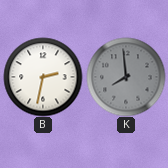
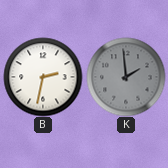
K: 7:59 -> 1:59
